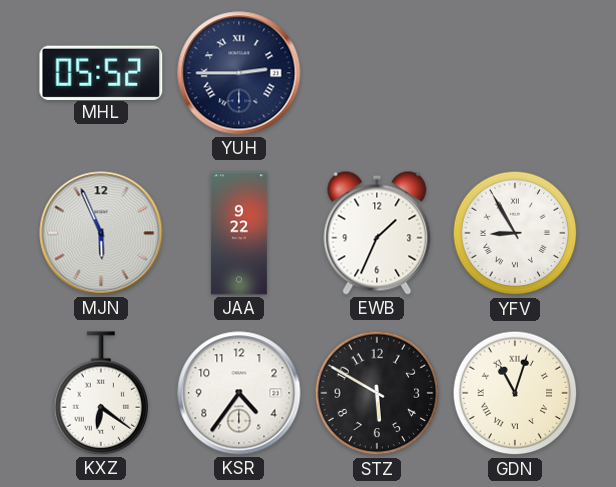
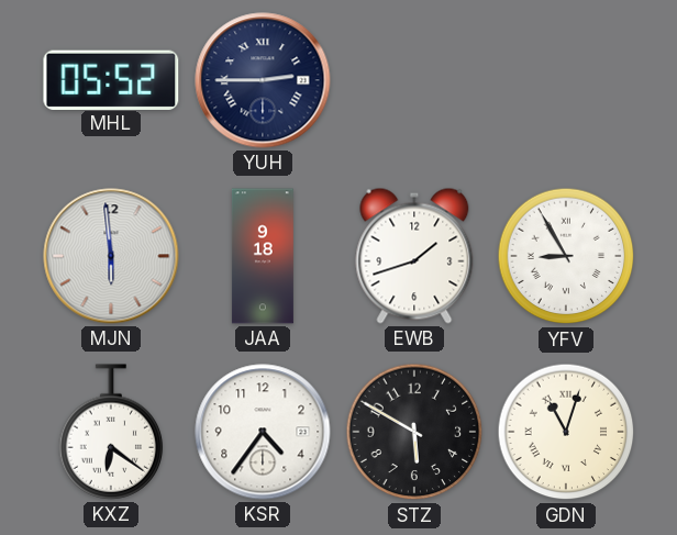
MJN: 5:56 -> 5:59
JAA: 9:22 -> 9:18
EWB: 1:34 -> 1:42
